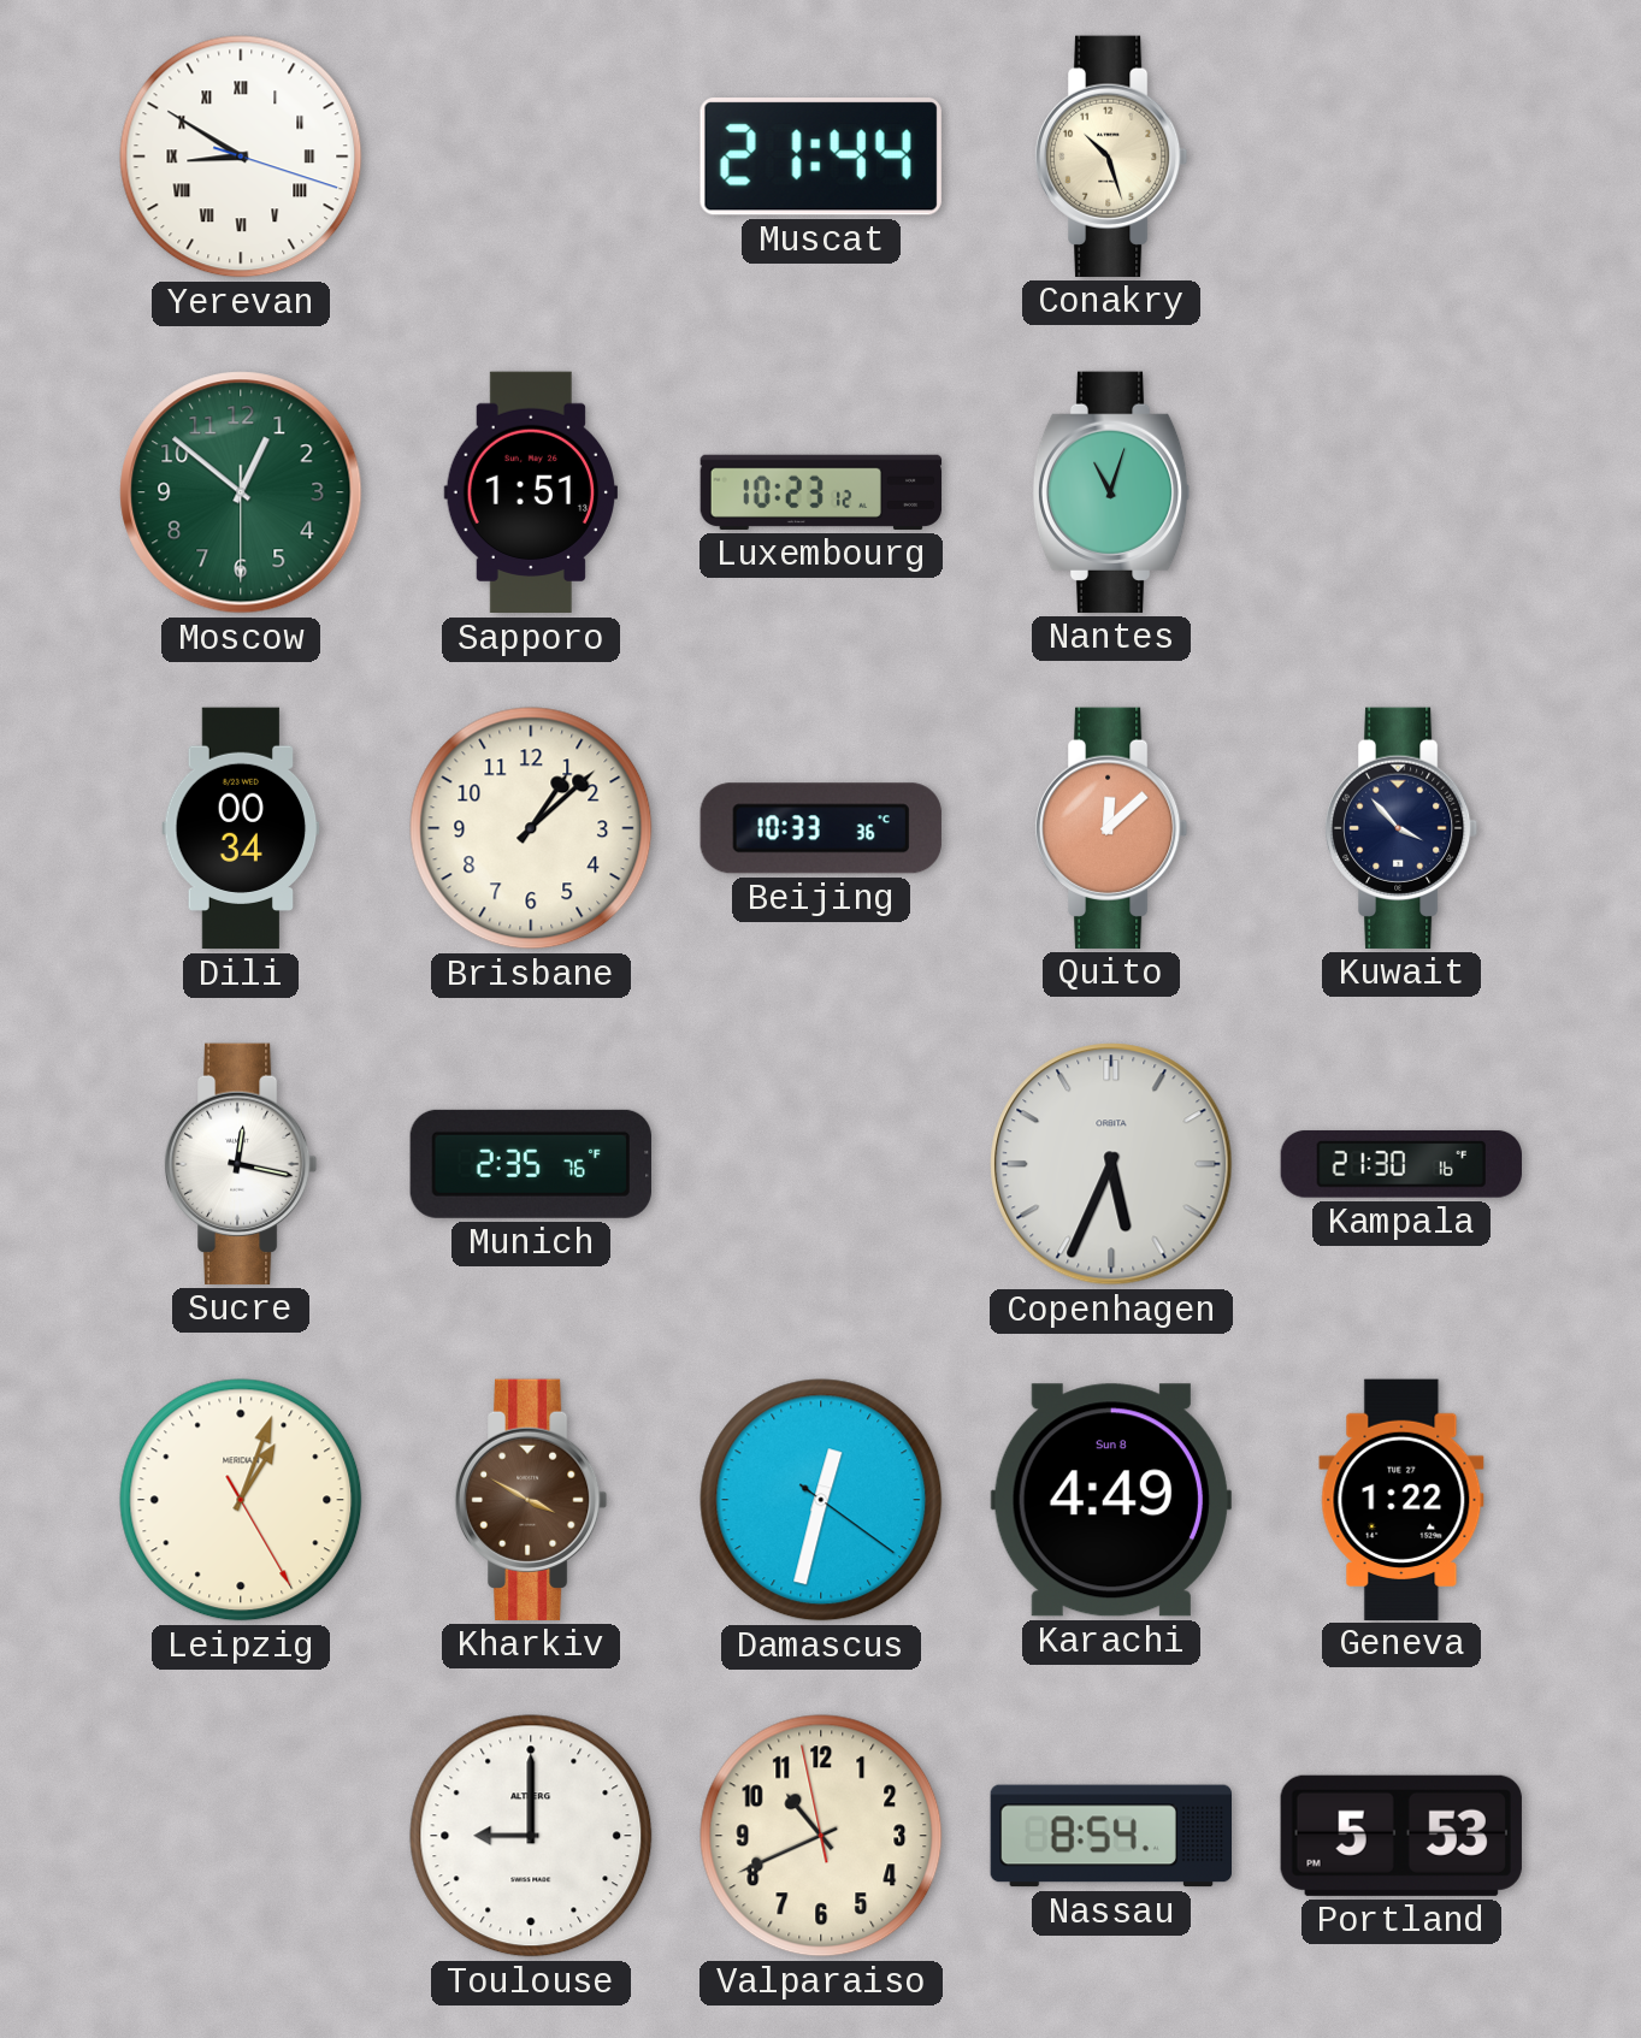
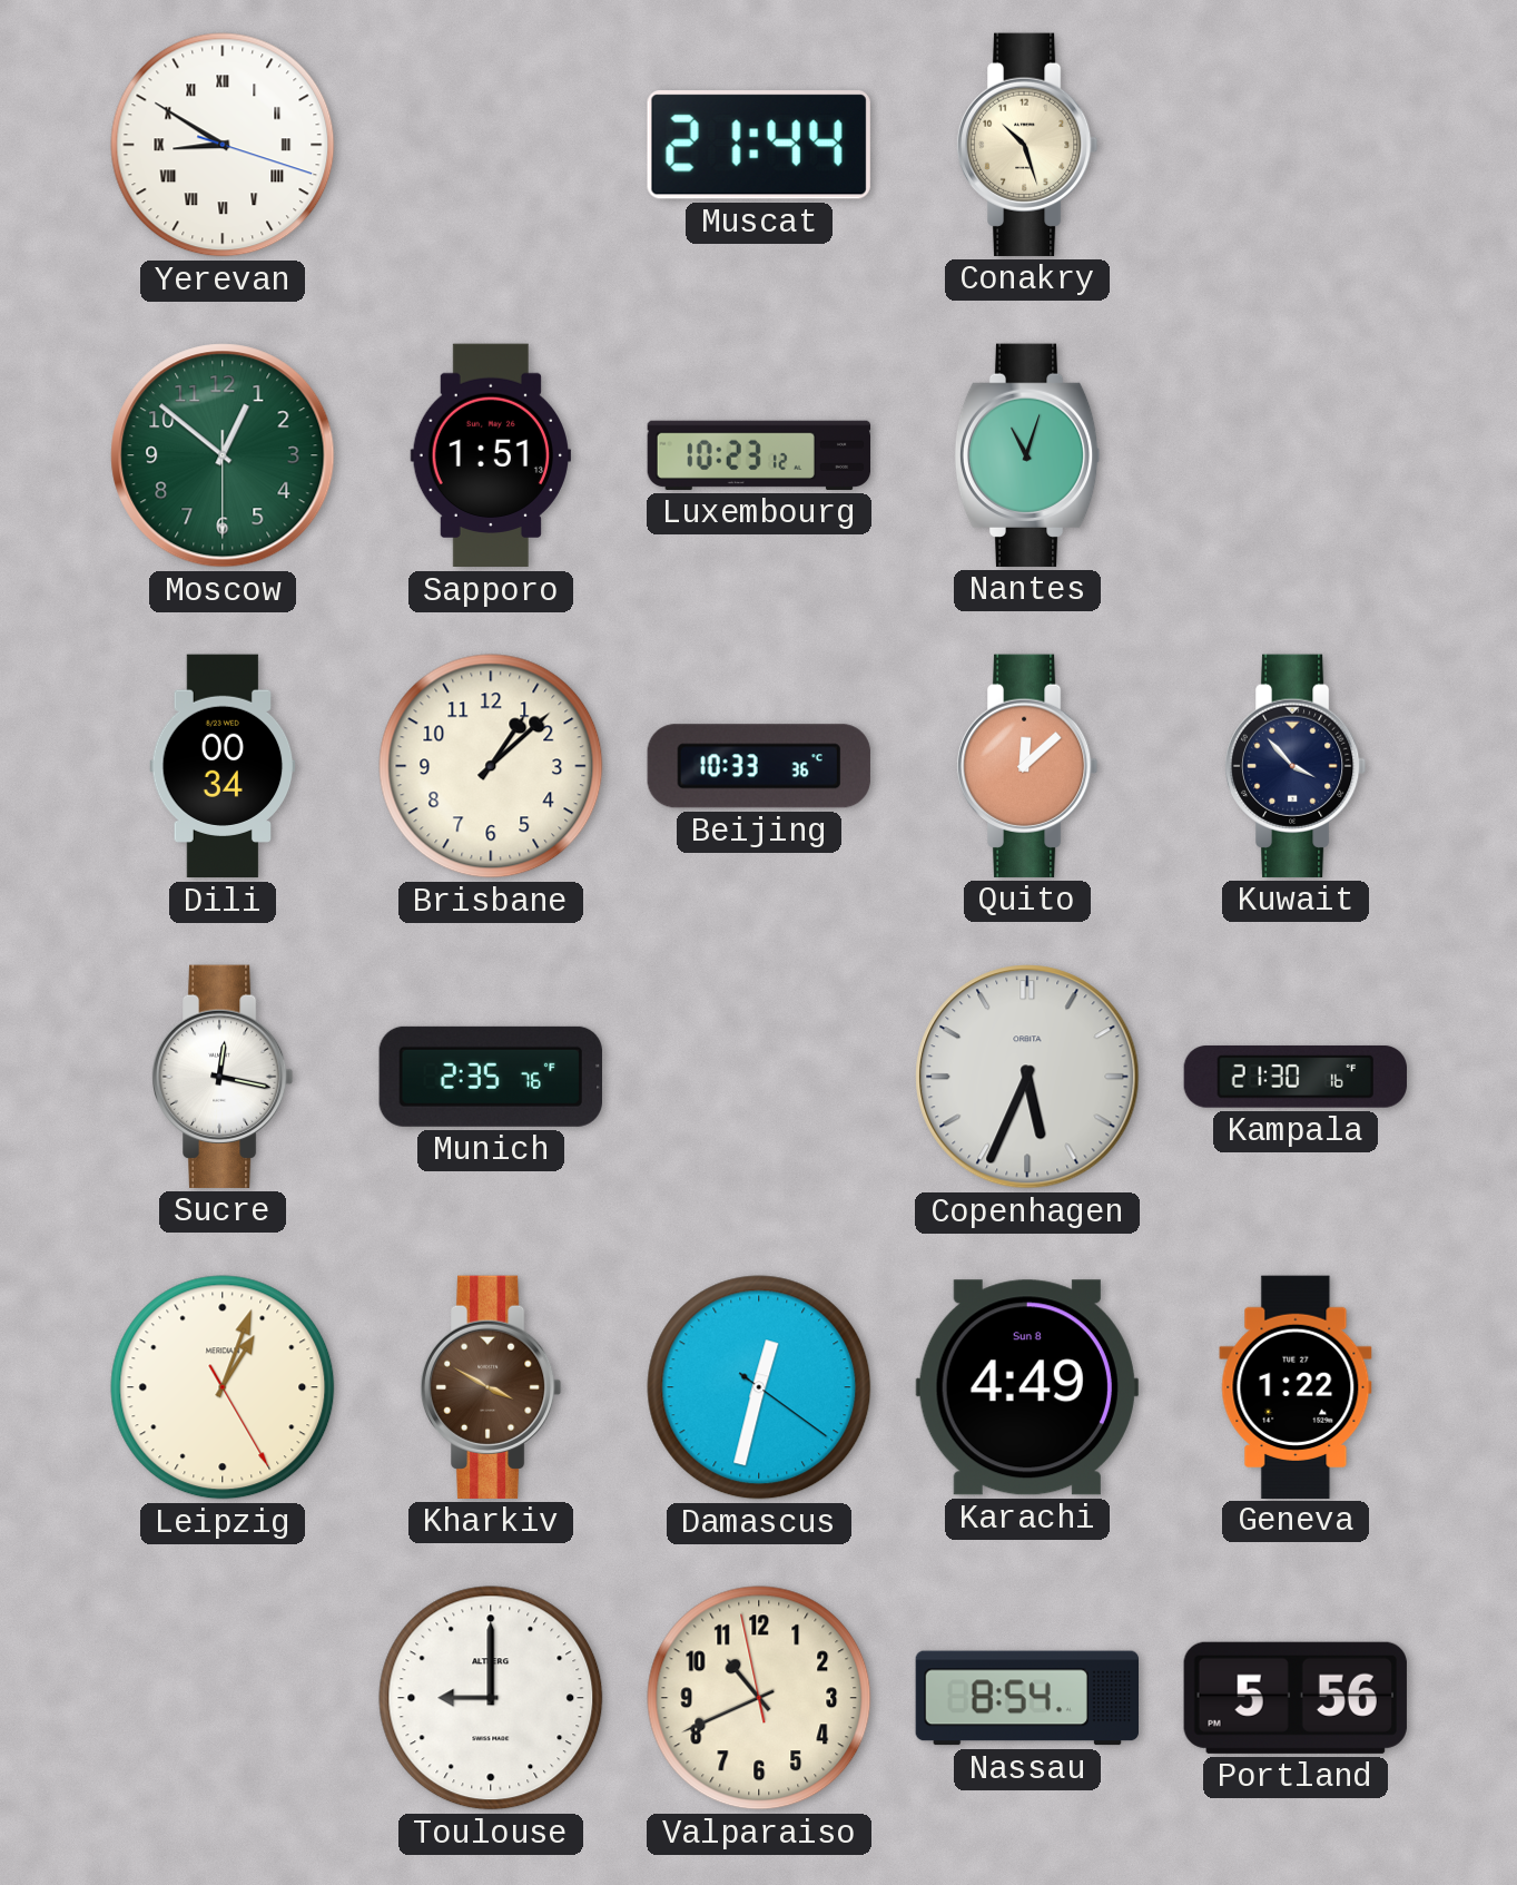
Portland: 5:53 -> 5:56
